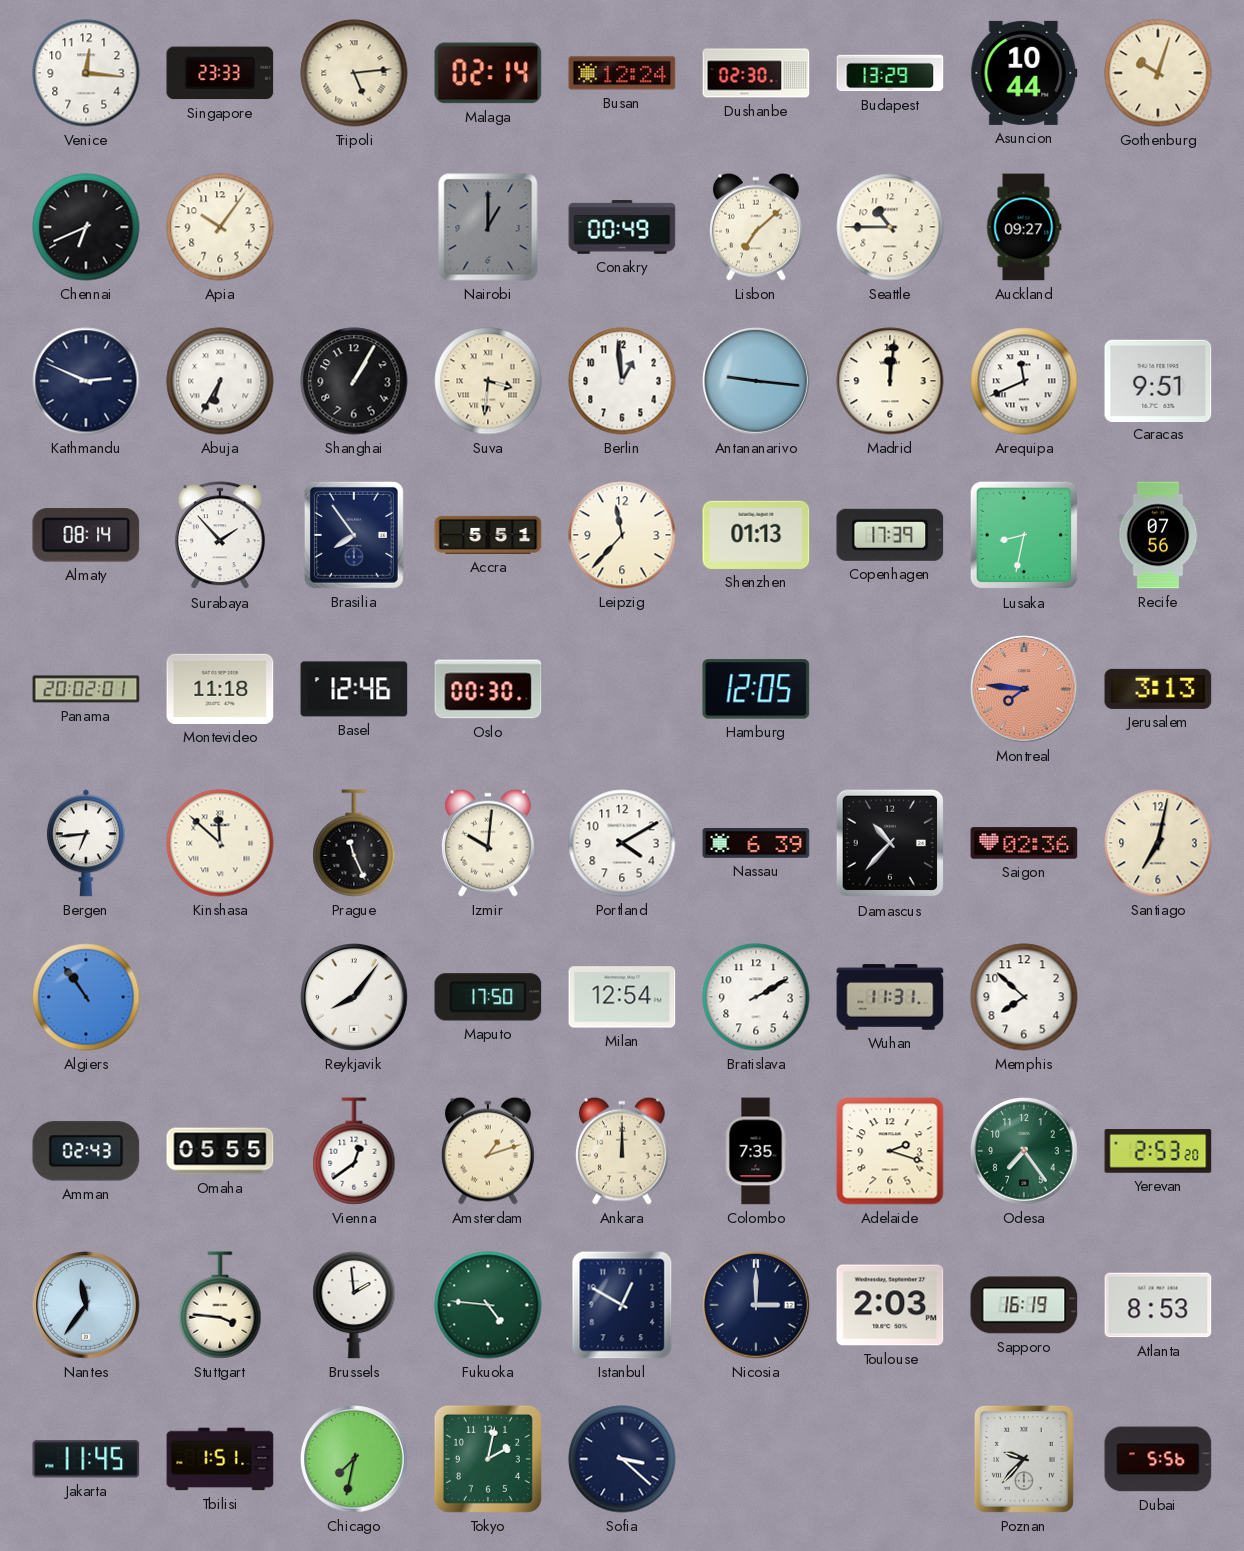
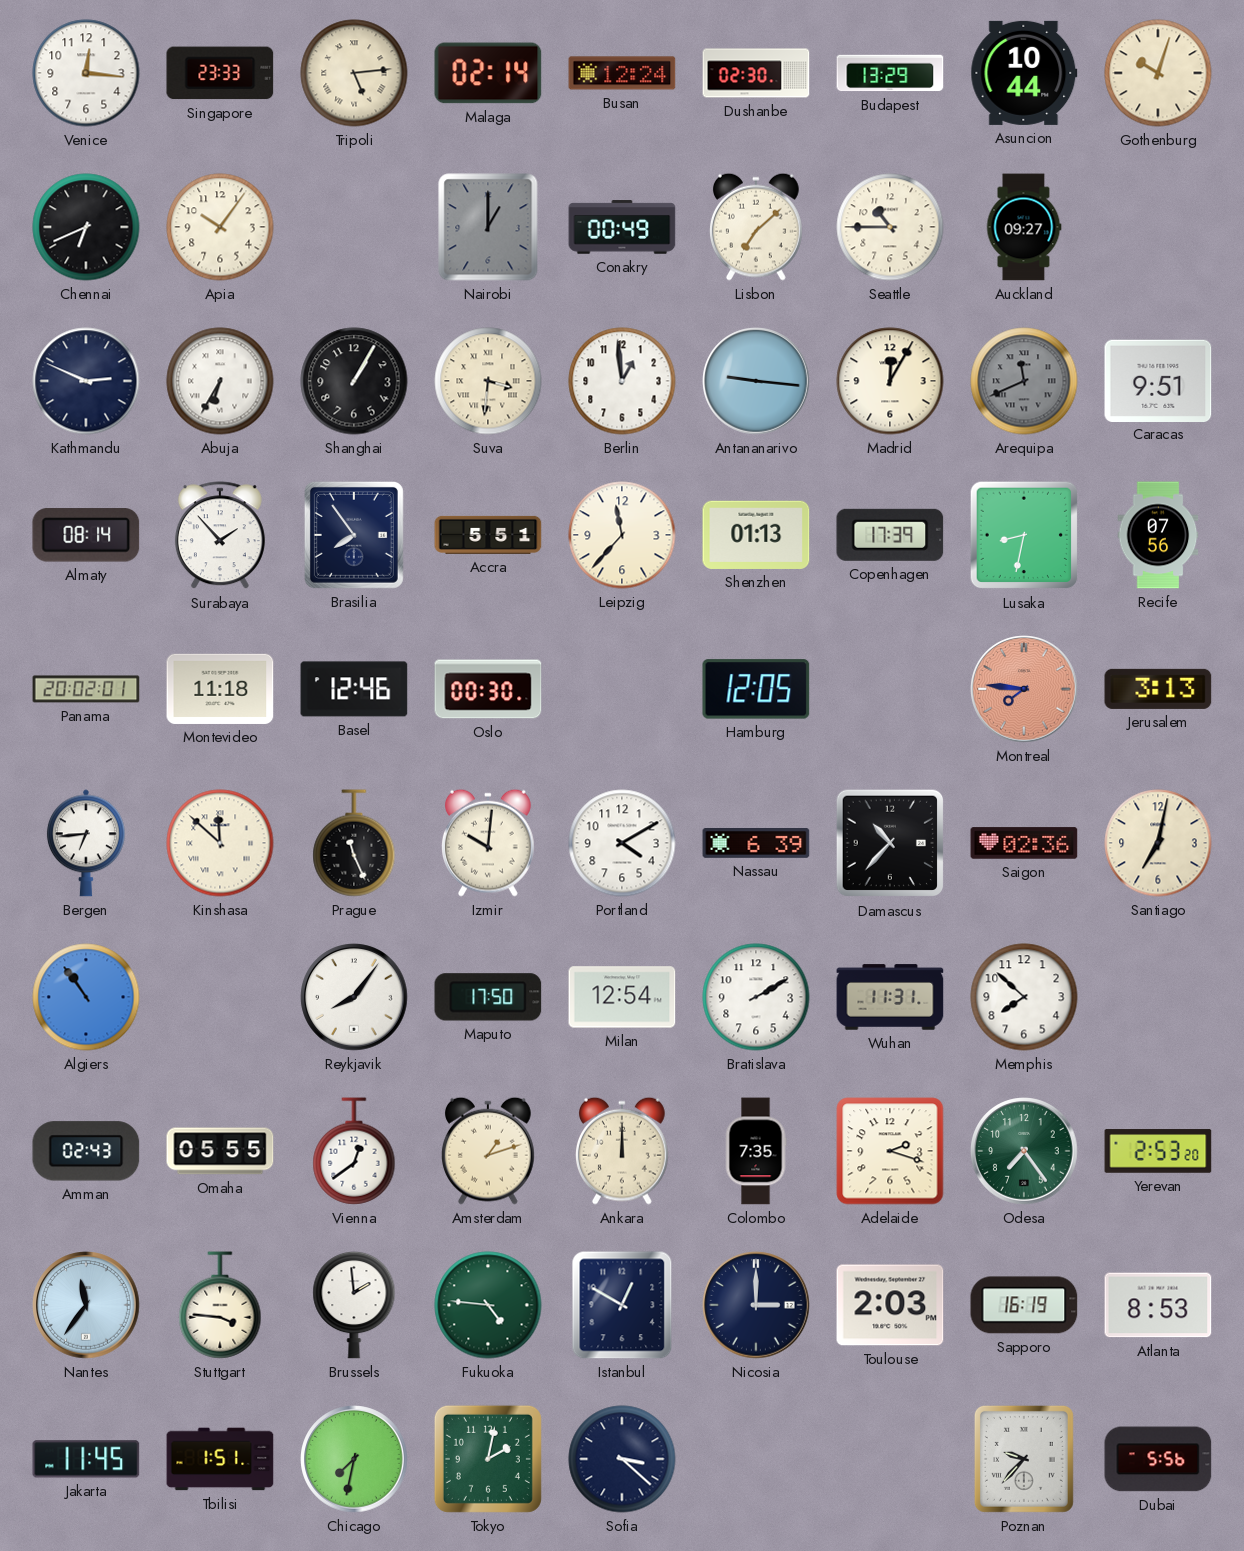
Madrid: 12:01 -> 12:05
Arequipa dial: white -> grey
